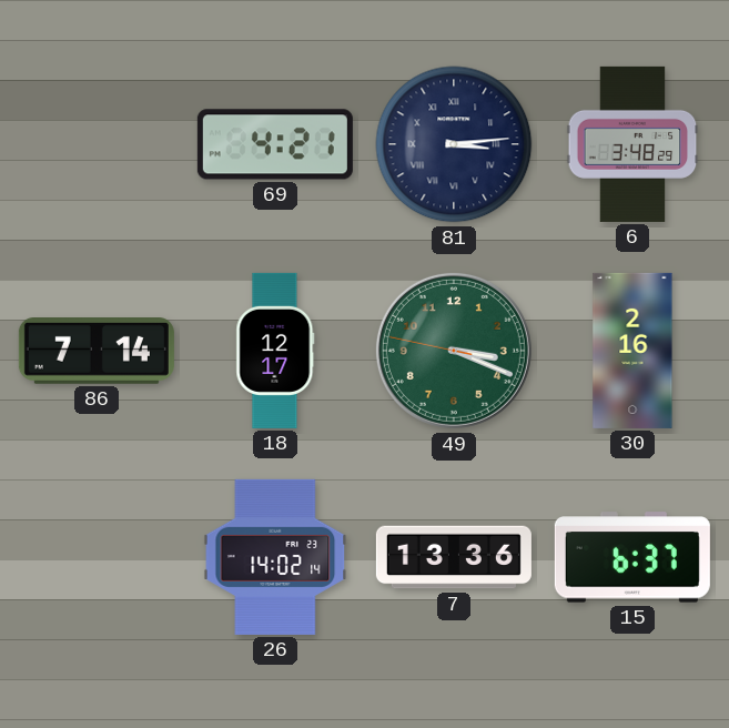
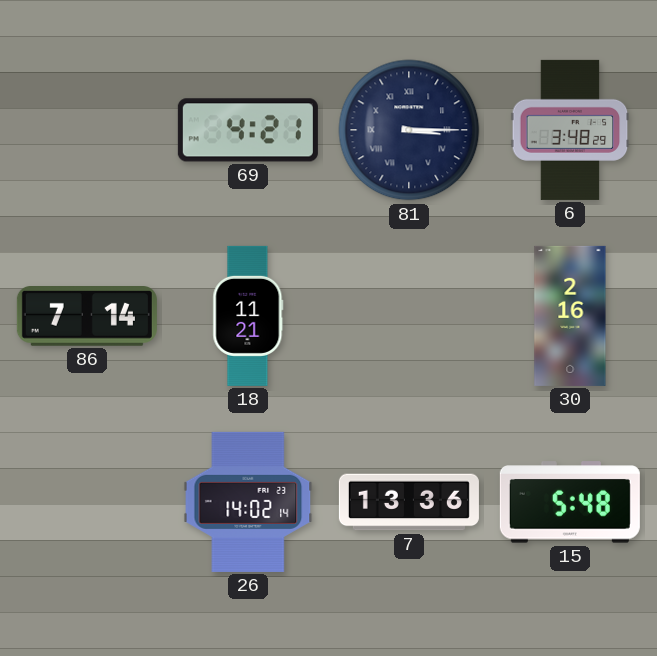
81: 3:14 -> 3:15
18: 12:17 -> 11:21
49: 3:18 -> none
15: 6:37 -> 5:48
